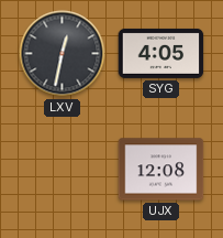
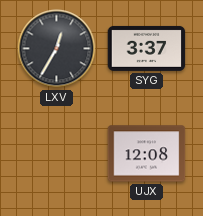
LXV: 12:32 -> 12:35
SYG: 4:05 -> 3:37
